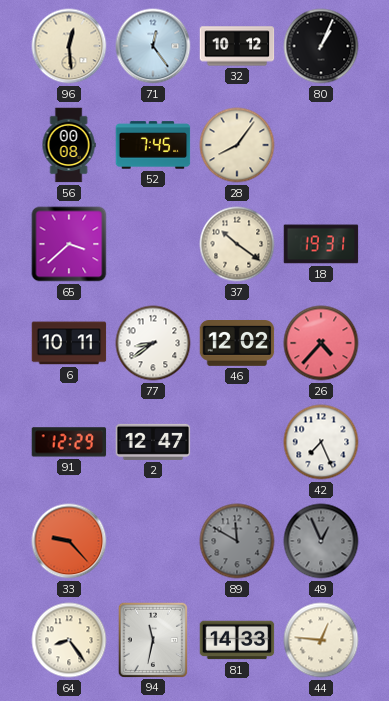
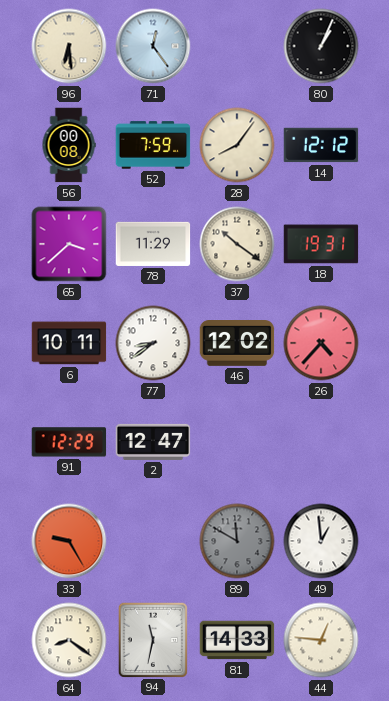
96: 12:29 -> 6:29
32: 10:12 -> none
52: 7:45 -> 7:59
14: none -> 12:12
78: none -> 11:29
42: 7:26 -> none
33: 9:23 -> 9:25
49: 12:56 -> 12:59
49 dial: grey -> white
64: 8:24 -> 8:21
